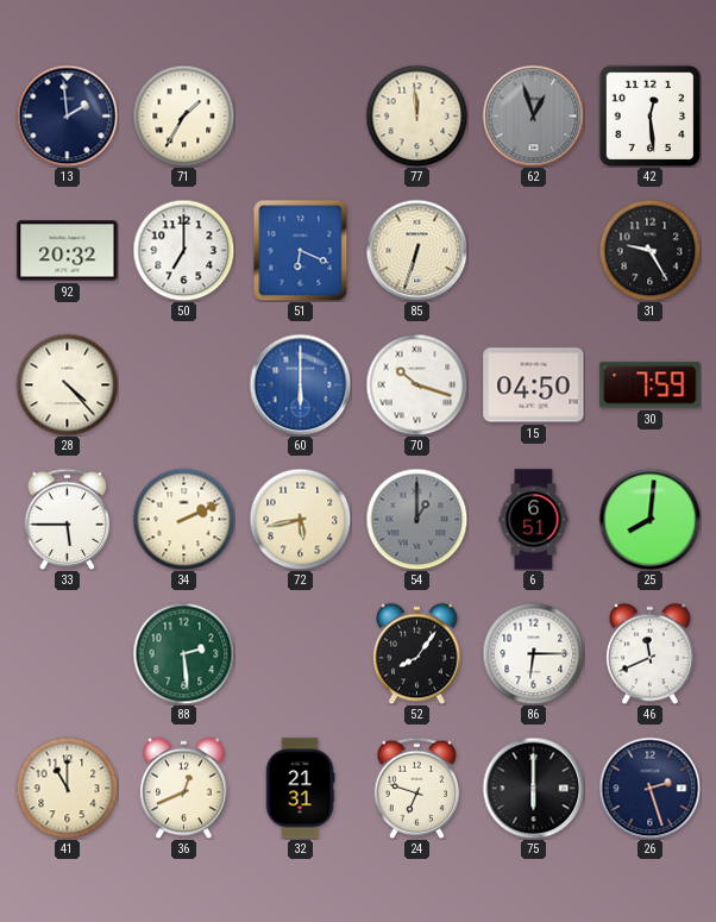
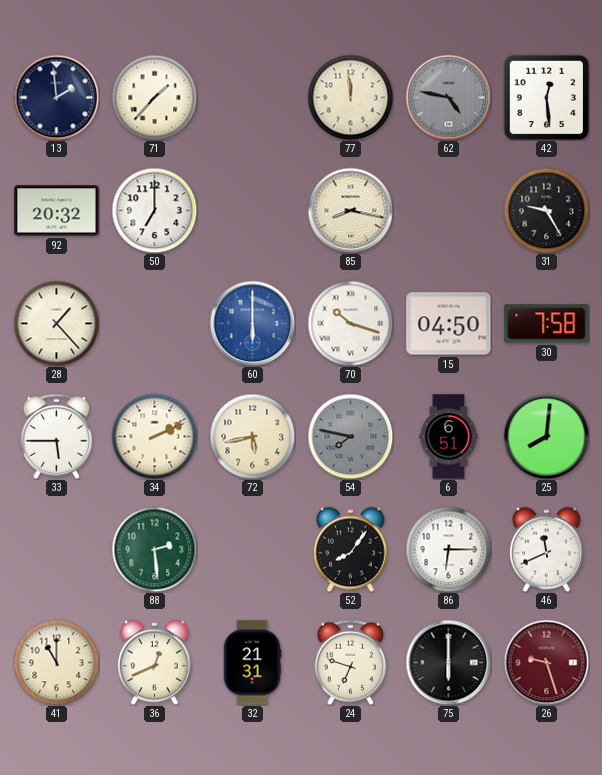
71: 1:35 -> 1:37
62: 12:57 -> 4:47
51: 6:19 -> none
85: 6:33 -> 8:17
28: 4:23 -> 1:23
30: 7:59 -> 7:58
54: 1:00 -> 7:47
26: 2:27 -> 9:27
26 dial: navy -> burgundy
